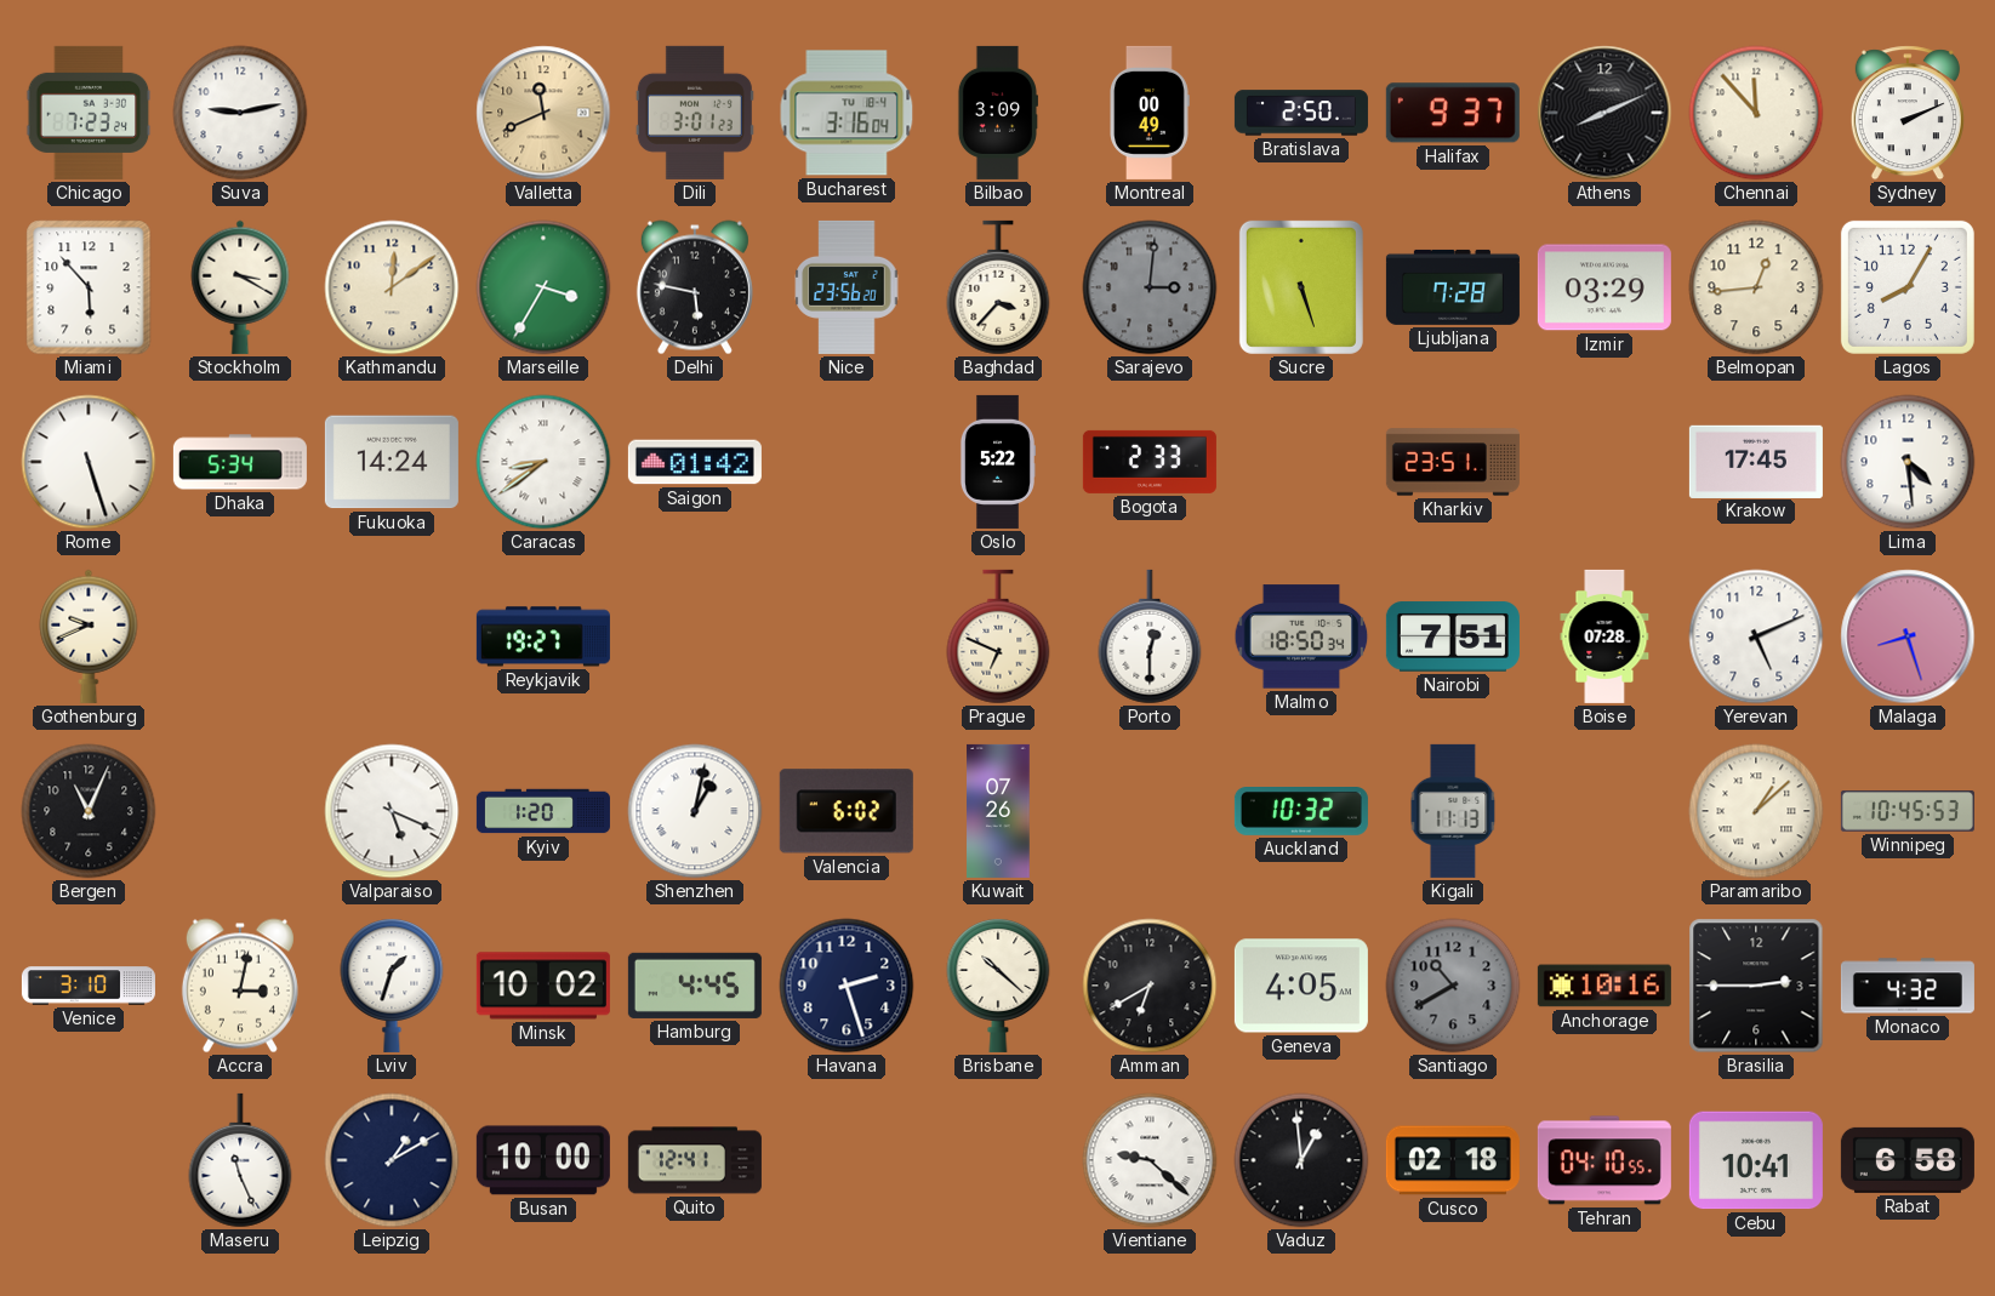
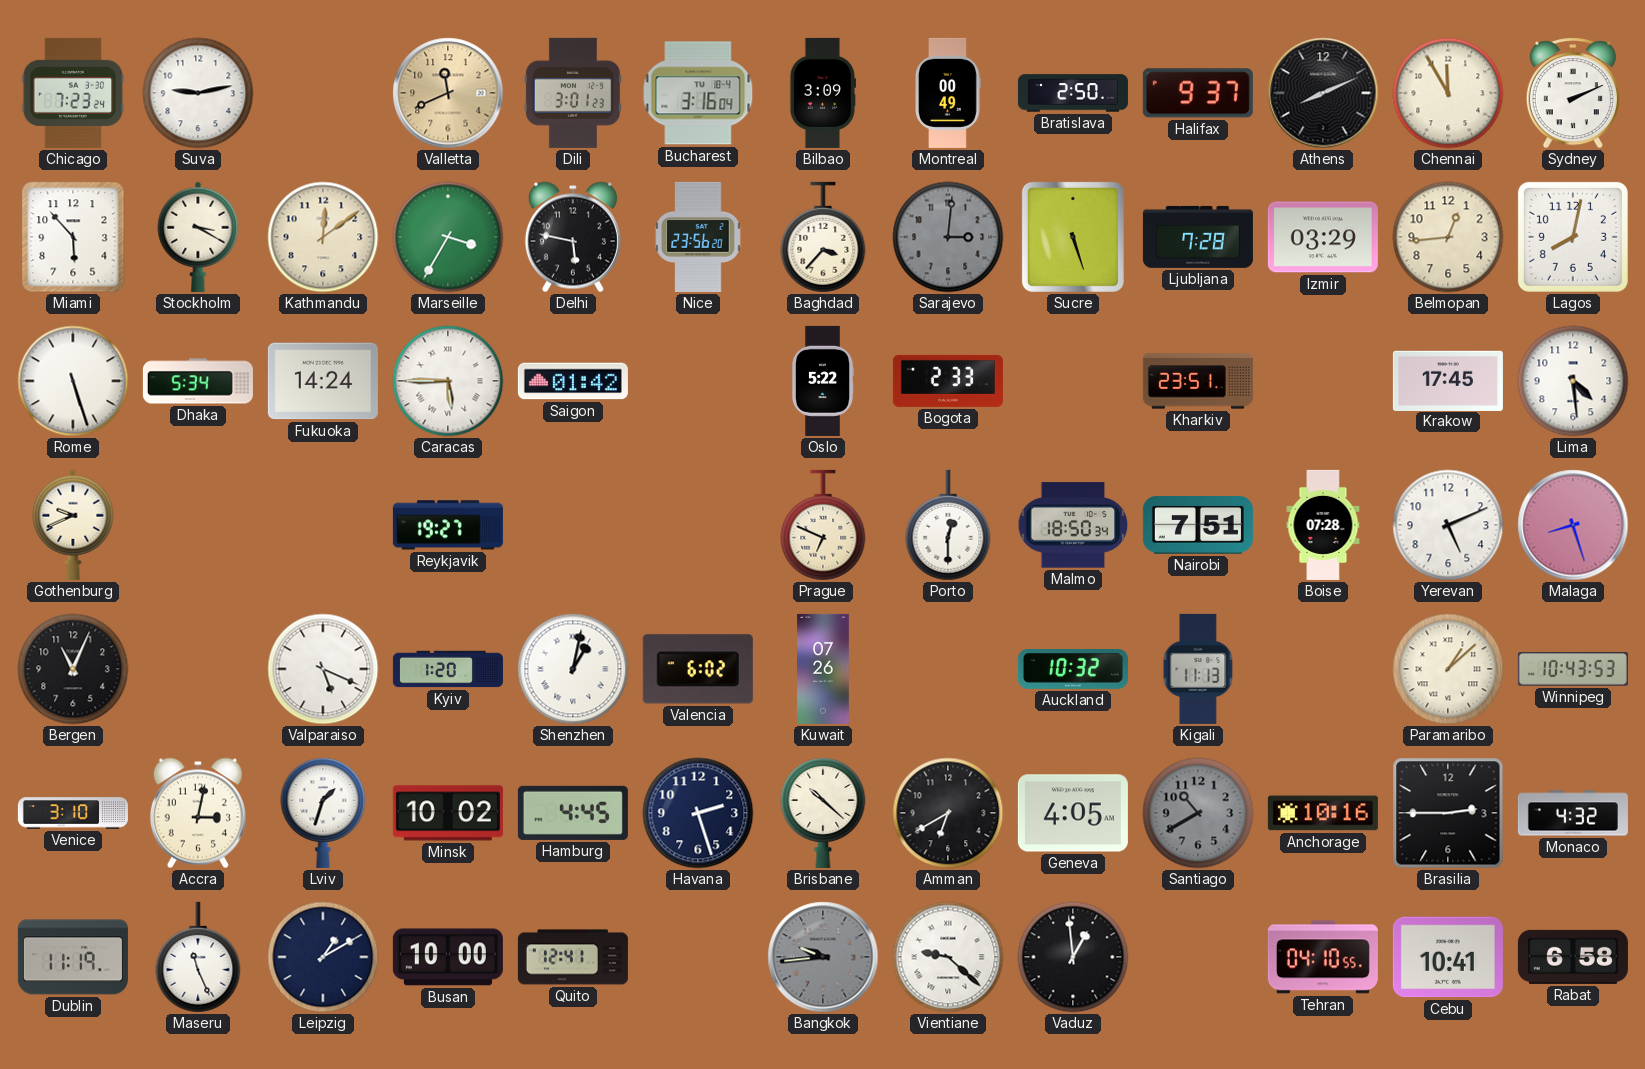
Chennai: 11:53 -> 11:55
Lagos: 8:05 -> 8:02
Caracas: 8:39 -> 5:45
Winnipeg: 10:45 -> 10:43
Dublin: none -> 11:19
Bangkok: none -> 9:44
Cusco: 02:18 -> none
